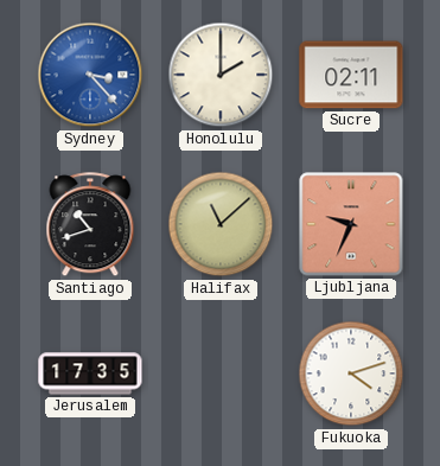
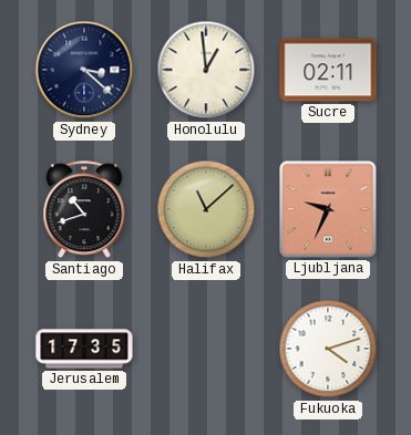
Sydney: 3:23 -> 3:22
Sydney dial: blue -> navy
Honolulu: 2:00 -> 12:59
